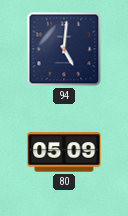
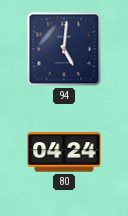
80: 05:09 -> 04:24
